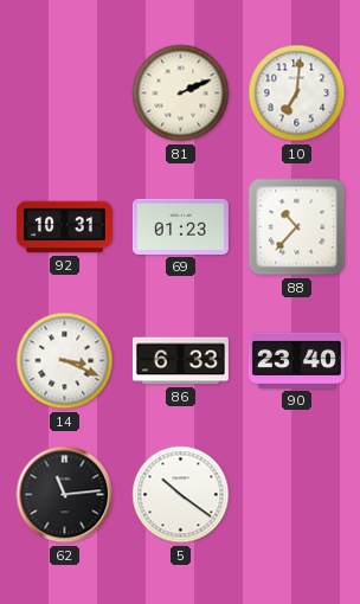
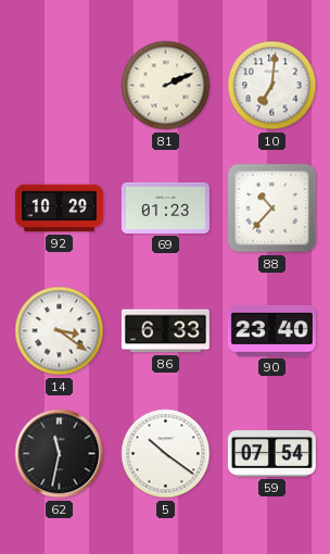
92: 10:31 -> 10:29
14: 3:19 -> 3:21
62: 11:14 -> 11:32
59: none -> 07:54
